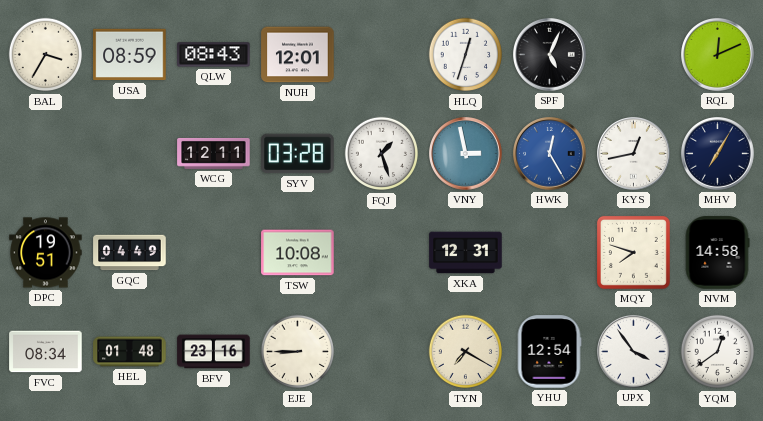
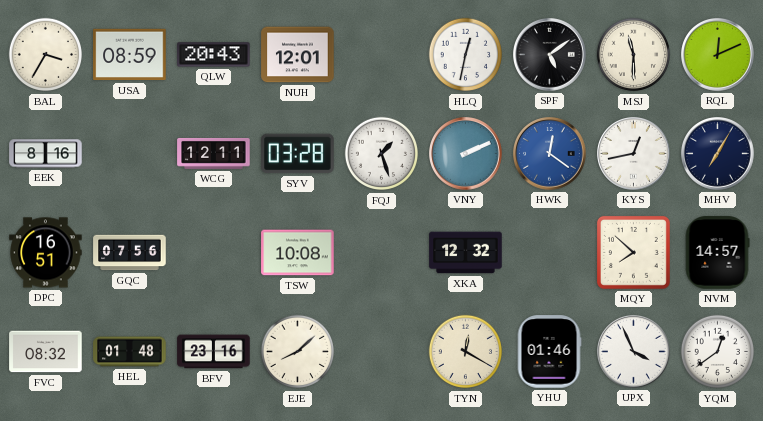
QLW: 08:43 -> 20:43
HLQ: 12:33 -> 12:32
SPF: 5:04 -> 5:09
MSJ: none -> 11:30
EEK: none -> 8:16
VNY: 2:58 -> 2:11
HWK: 12:25 -> 12:21
DPC: 19:51 -> 16:51
GQC: 04:49 -> 07:56
XKA: 12:31 -> 12:32
MQY: 7:48 -> 7:52
NVM: 14:58 -> 14:57
FVC: 08:34 -> 08:32
EJE: 8:45 -> 8:08
TYN: 7:20 -> 12:20
YHU: 12:54 -> 01:46
UPX: 3:54 -> 3:56
